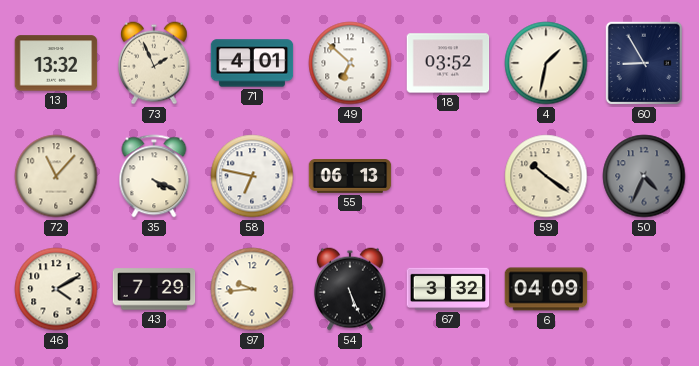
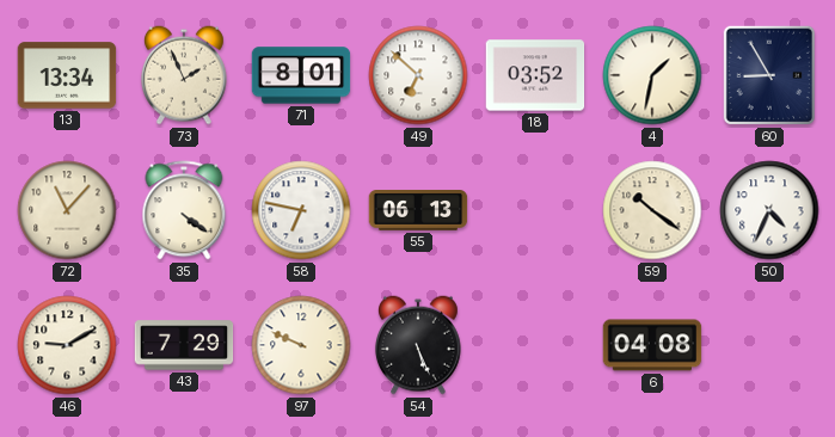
13: 13:32 -> 13:34
71: 4:01 -> 8:01
35: 4:19 -> 4:21
50 dial: grey -> white
46: 4:10 -> 9:10
97: 9:44 -> 9:49
67: 3:32 -> none
6: 04:09 -> 04:08
